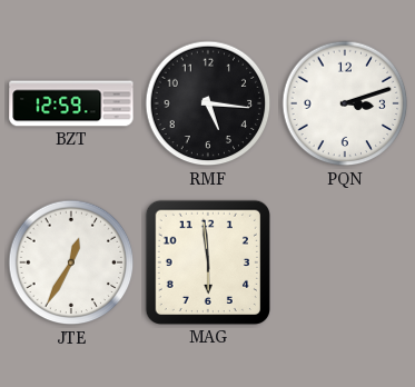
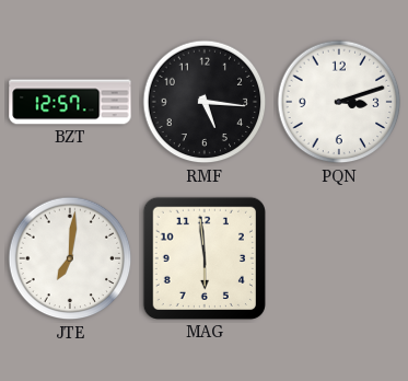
BZT: 12:59 -> 12:57
JTE: 12:35 -> 7:01
